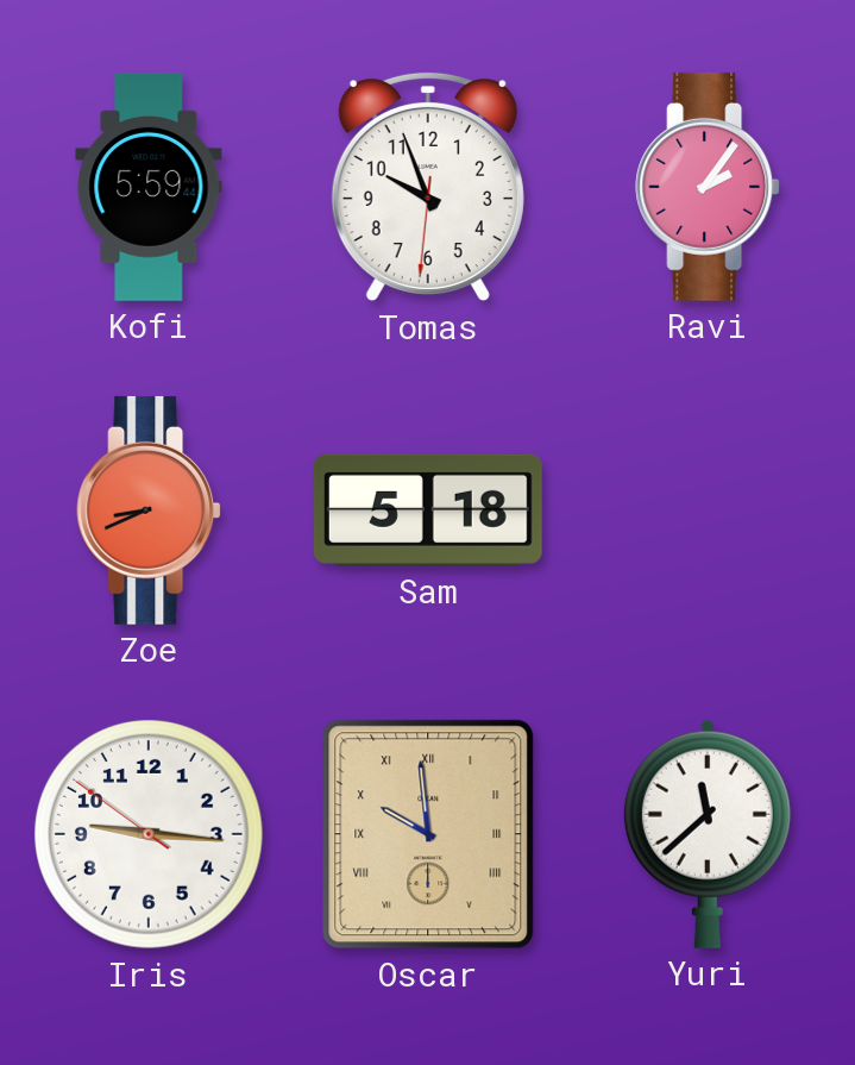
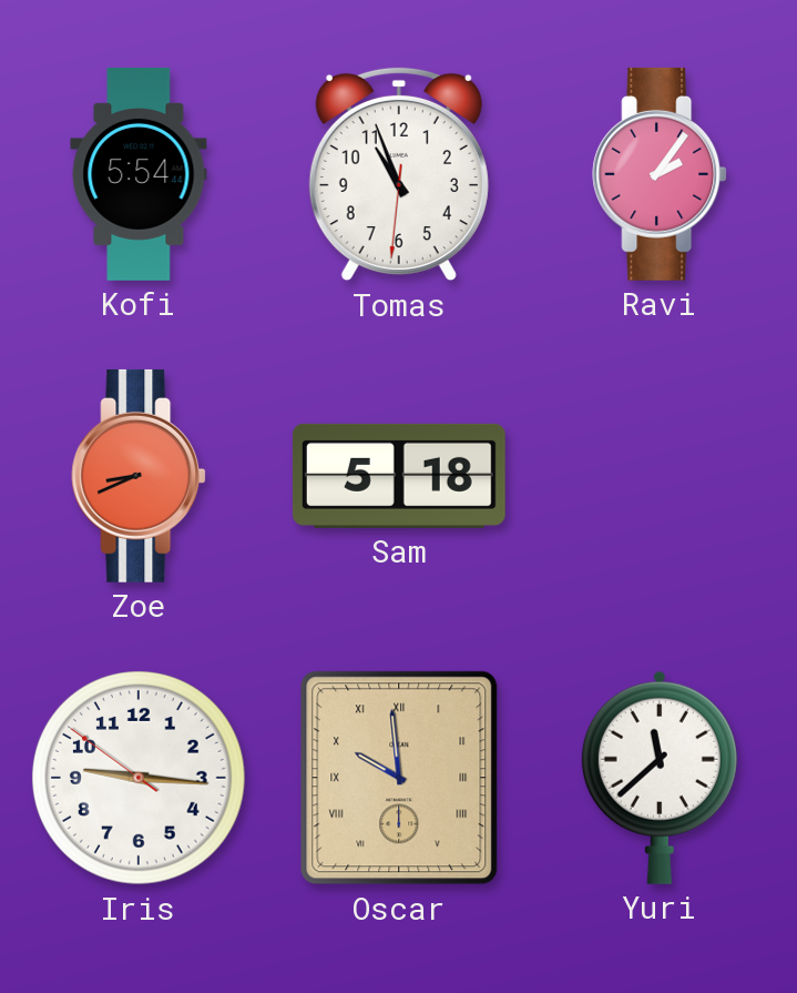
Kofi: 5:59 -> 5:54
Tomas: 9:56 -> 10:56
